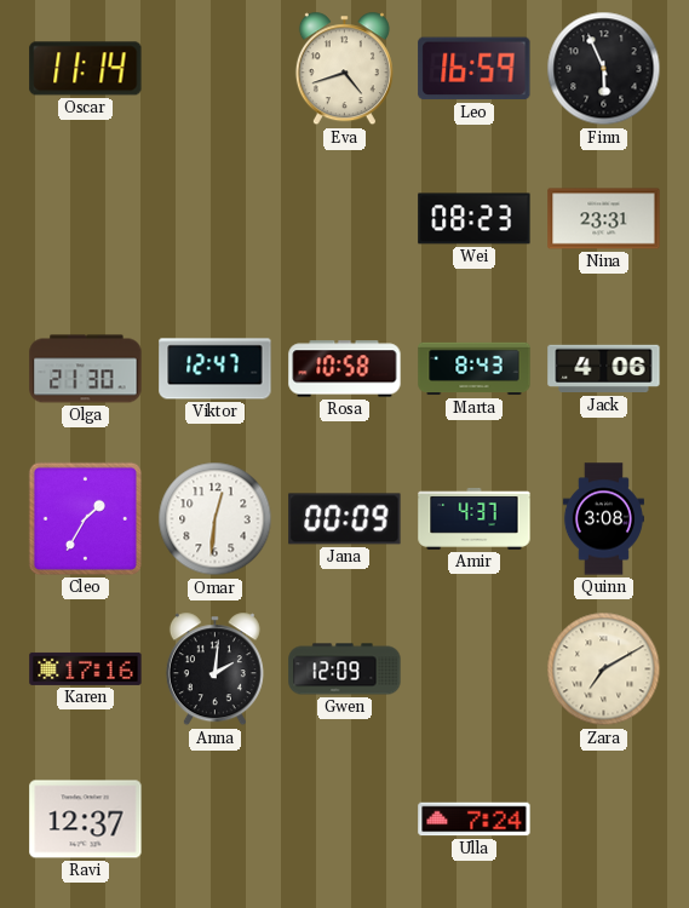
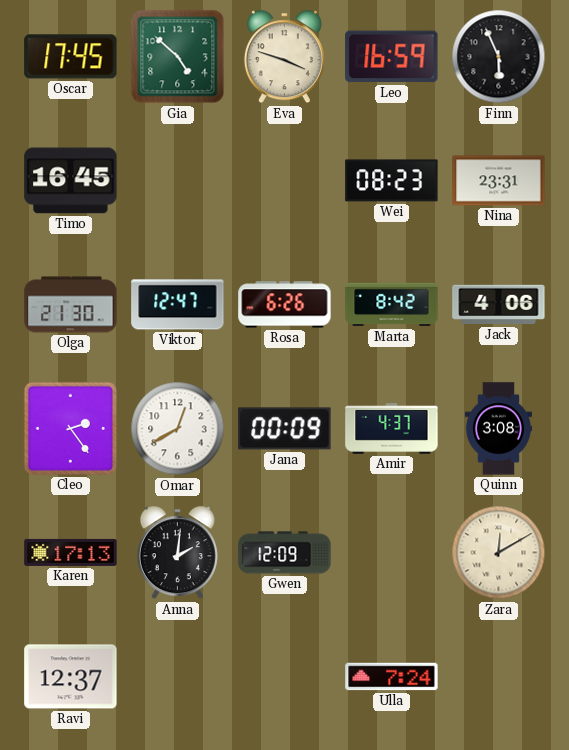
Oscar: 11:14 -> 17:45
Gia: none -> 4:52
Eva: 4:42 -> 3:48
Timo: none -> 16:45
Rosa: 10:58 -> 6:26
Marta: 8:43 -> 8:42
Cleo: 1:35 -> 2:24
Omar: 12:31 -> 12:40
Karen: 17:16 -> 17:13
Zara: 7:10 -> 12:10
